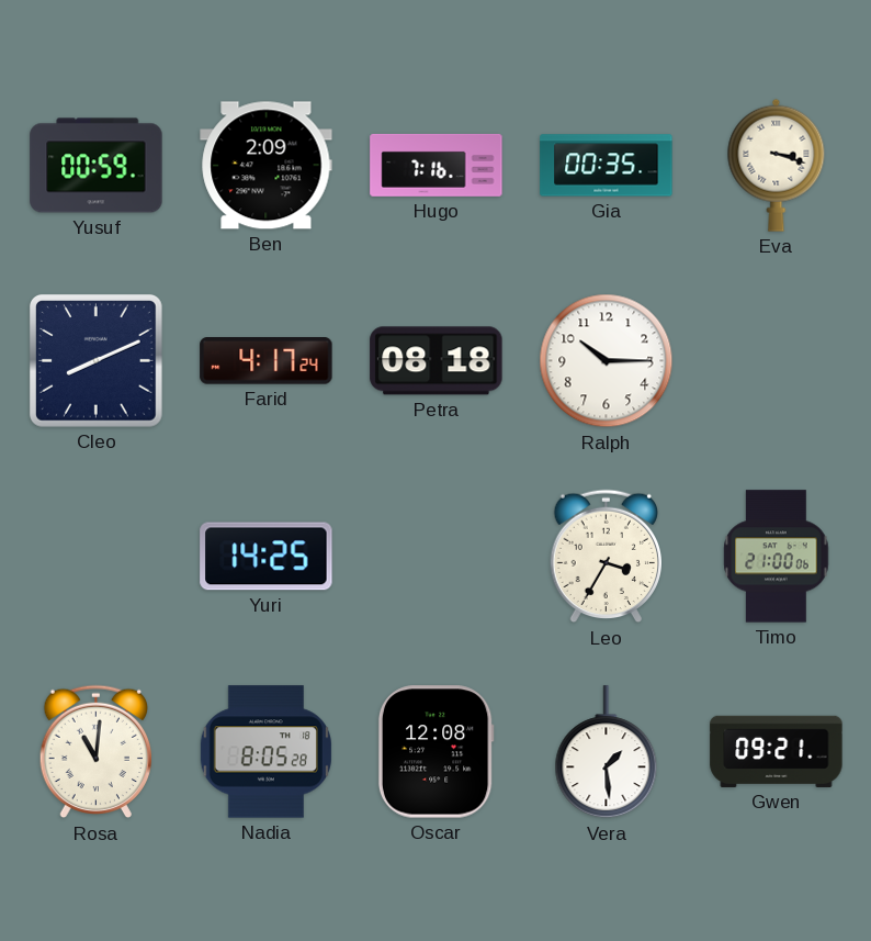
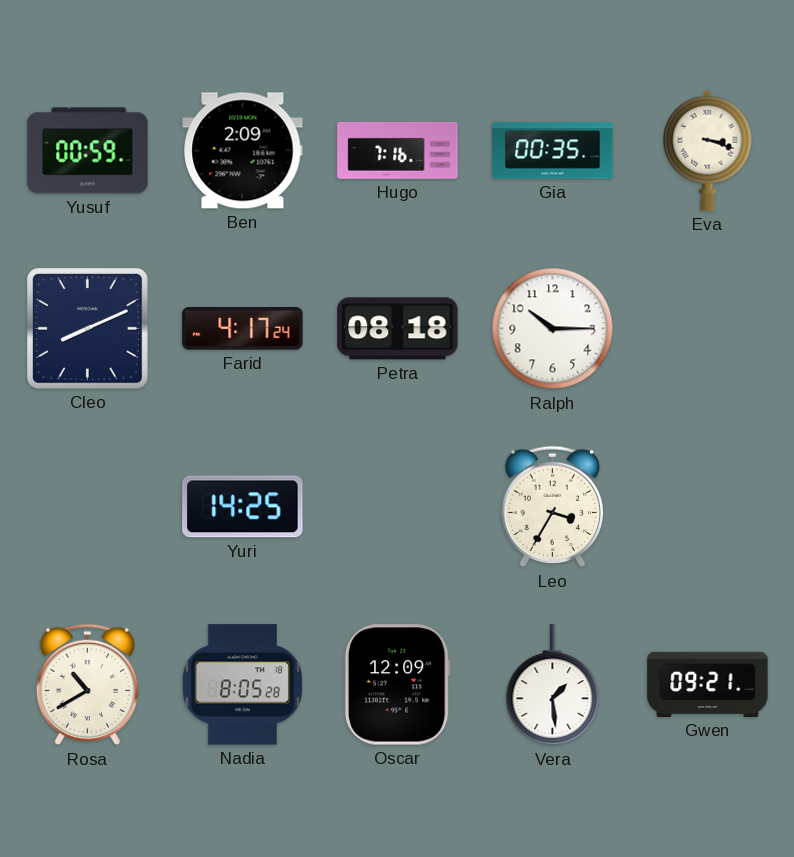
Timo: 21:00 -> none
Rosa: 11:01 -> 10:40
Oscar: 12:08 -> 12:09
